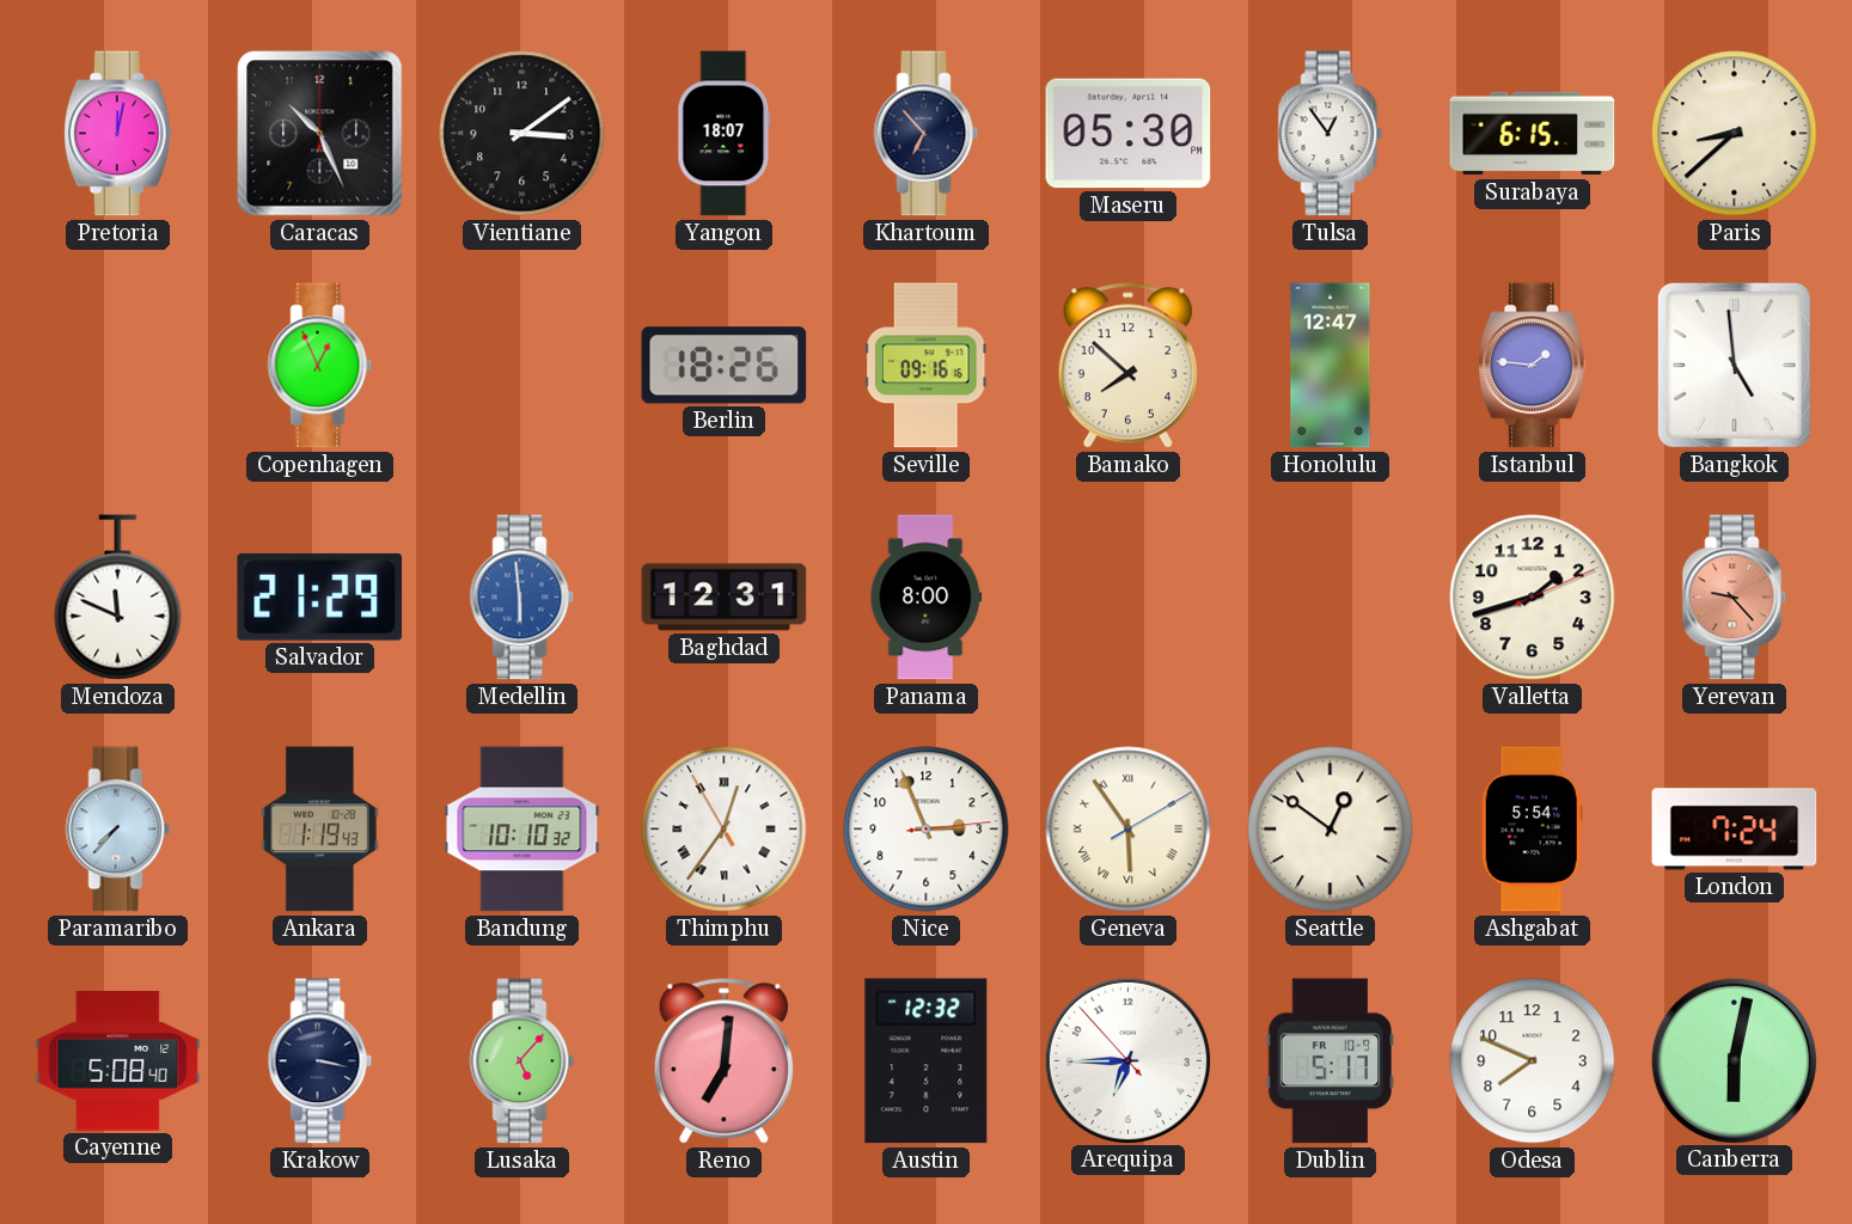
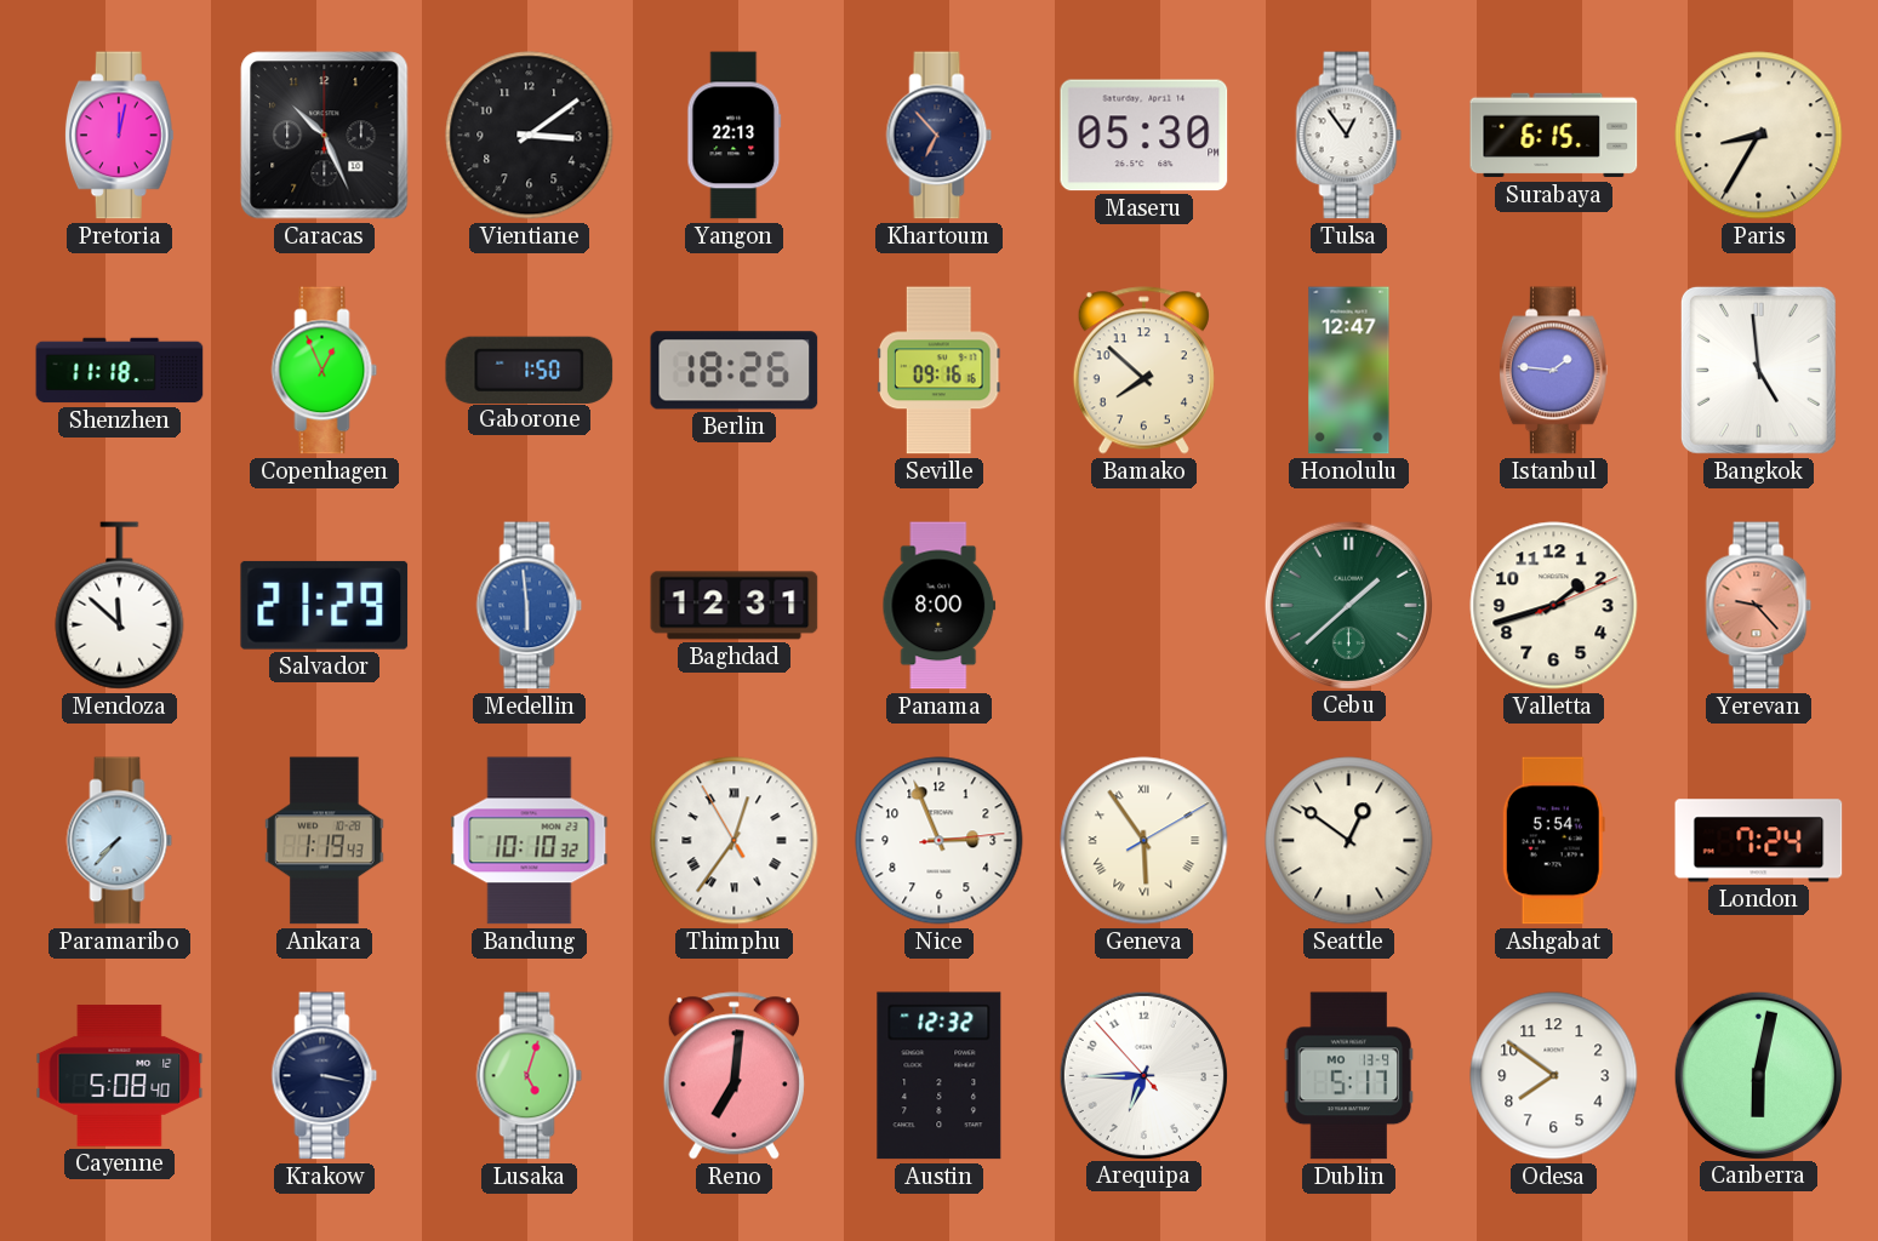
Yangon: 18:07 -> 22:13
Paris: 8:38 -> 8:35
Shenzhen: none -> 11:18
Gaborone: none -> 1:50
Mendoza: 11:49 -> 11:52
Cebu: none -> 1:38
Lusaka: 5:07 -> 5:03
Dublin date: FR 10-9 -> MO 13-9
Odesa: 7:49 -> 7:51
